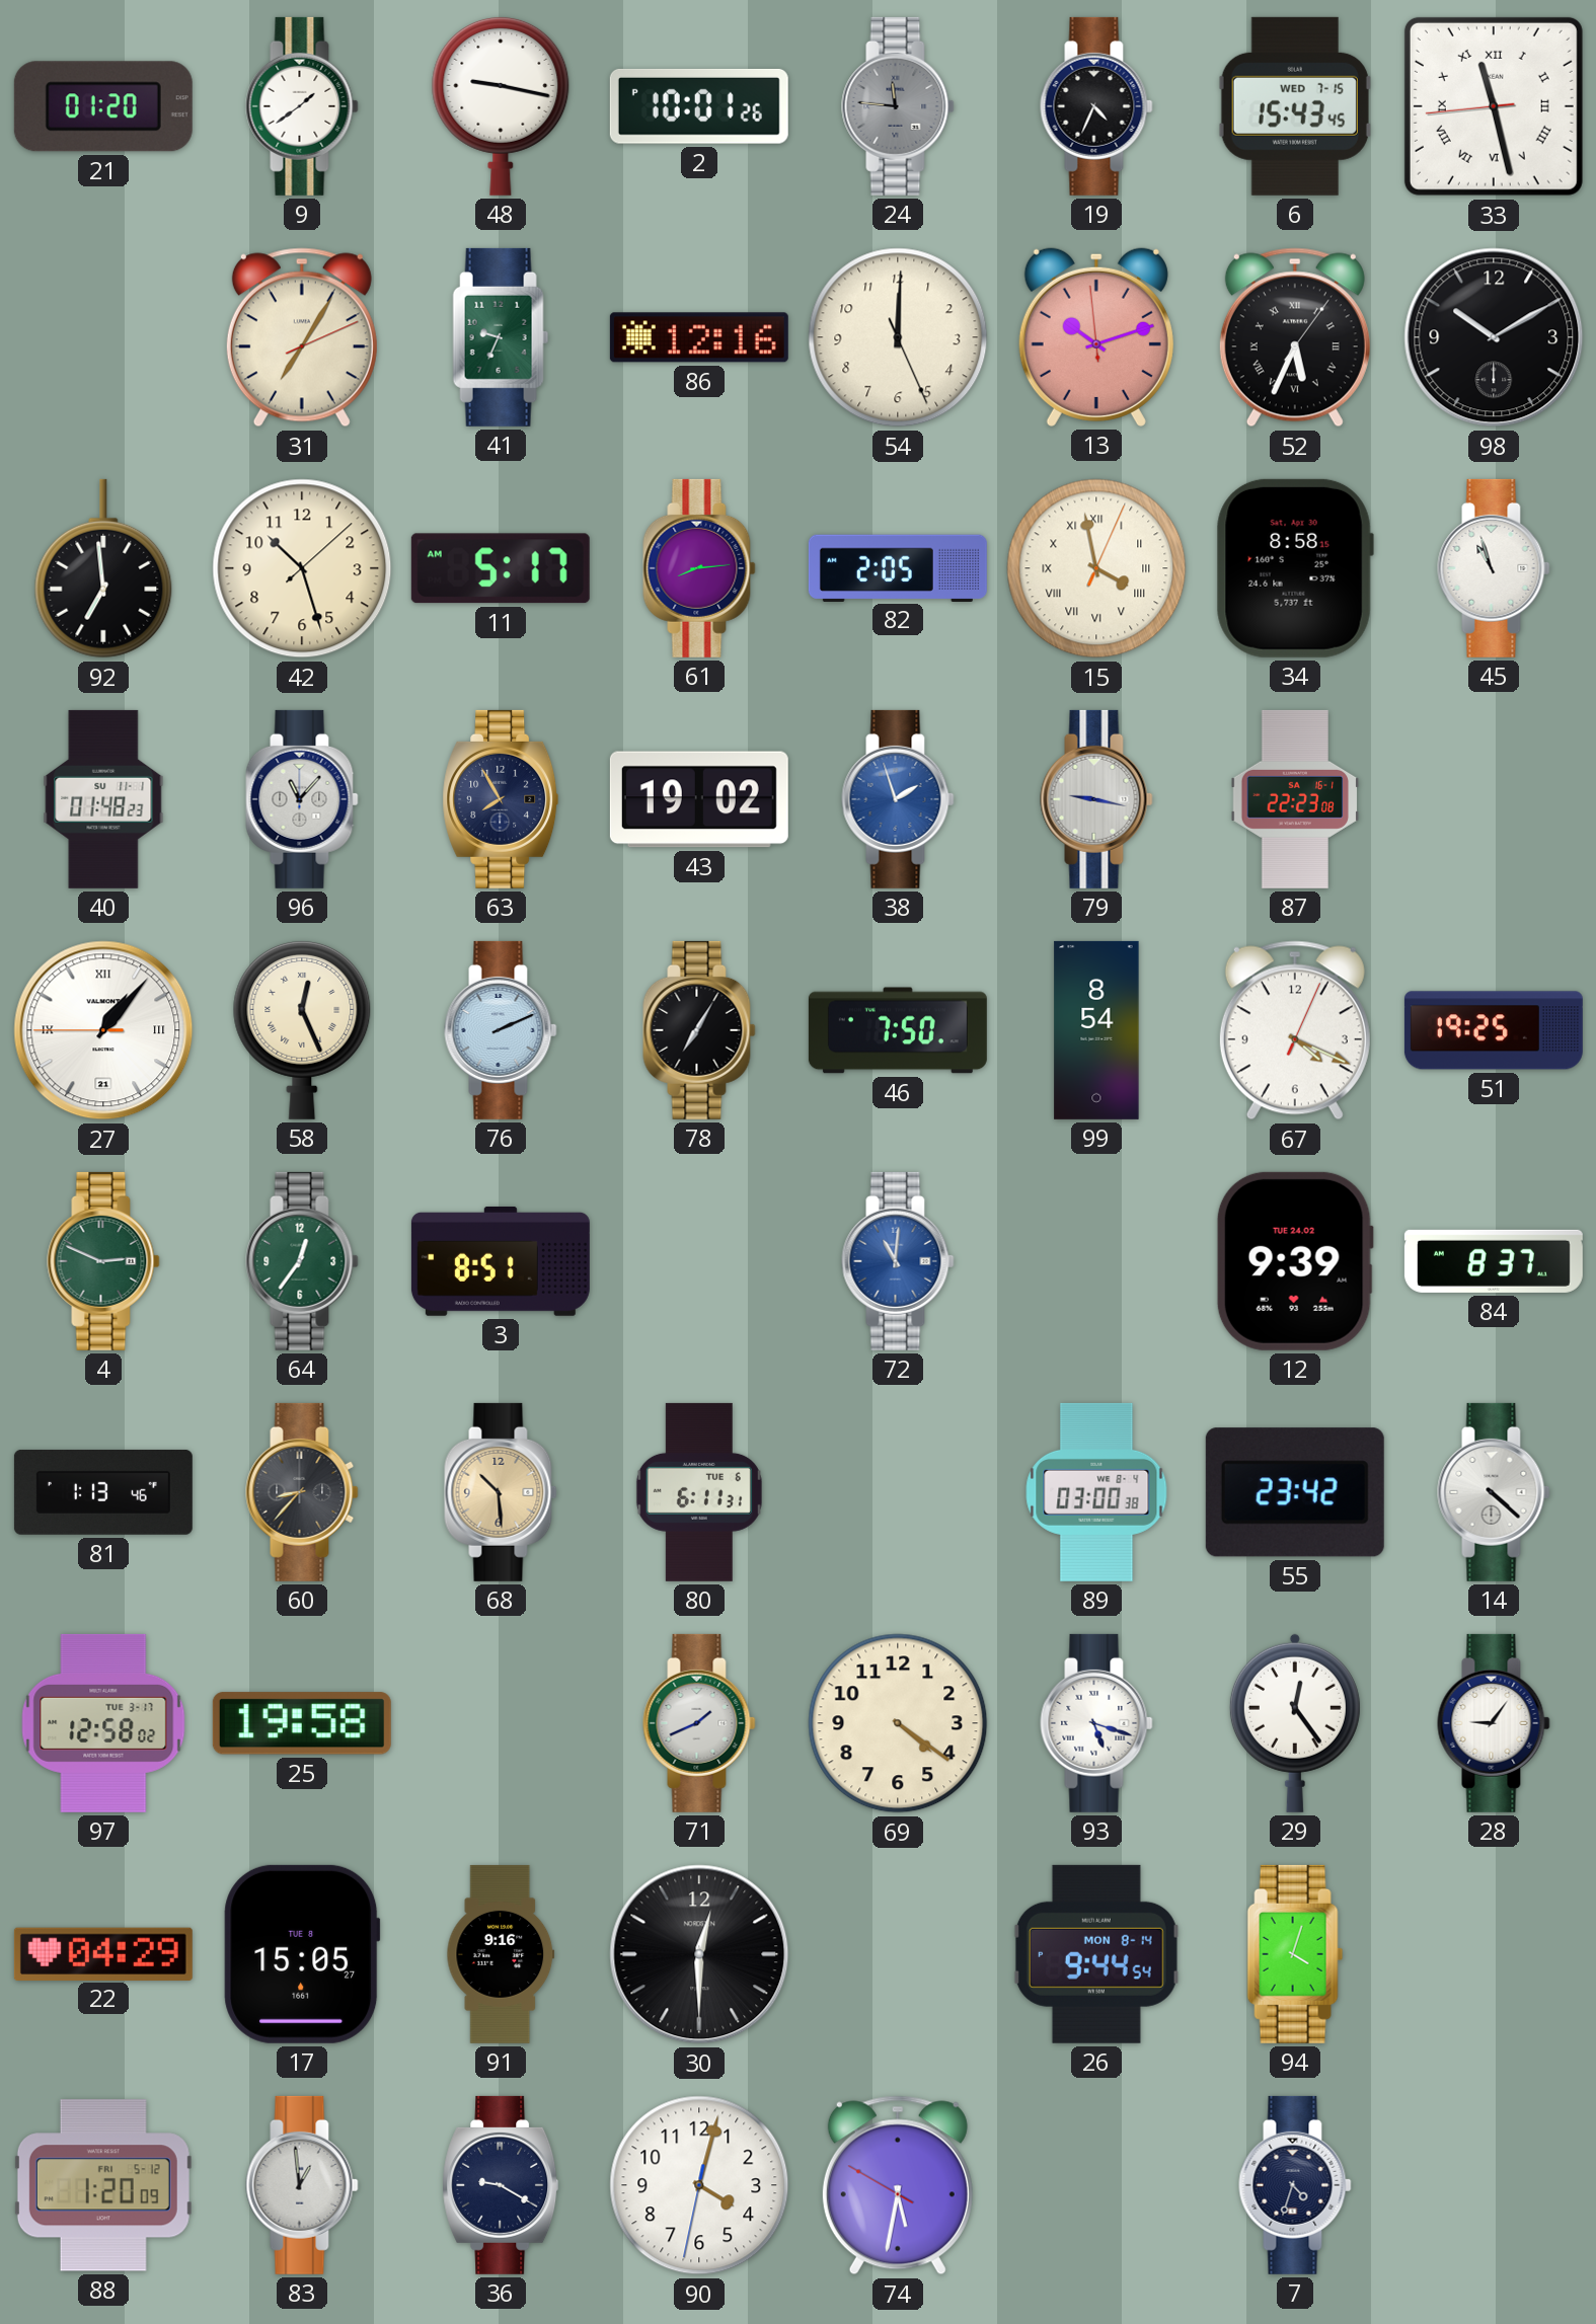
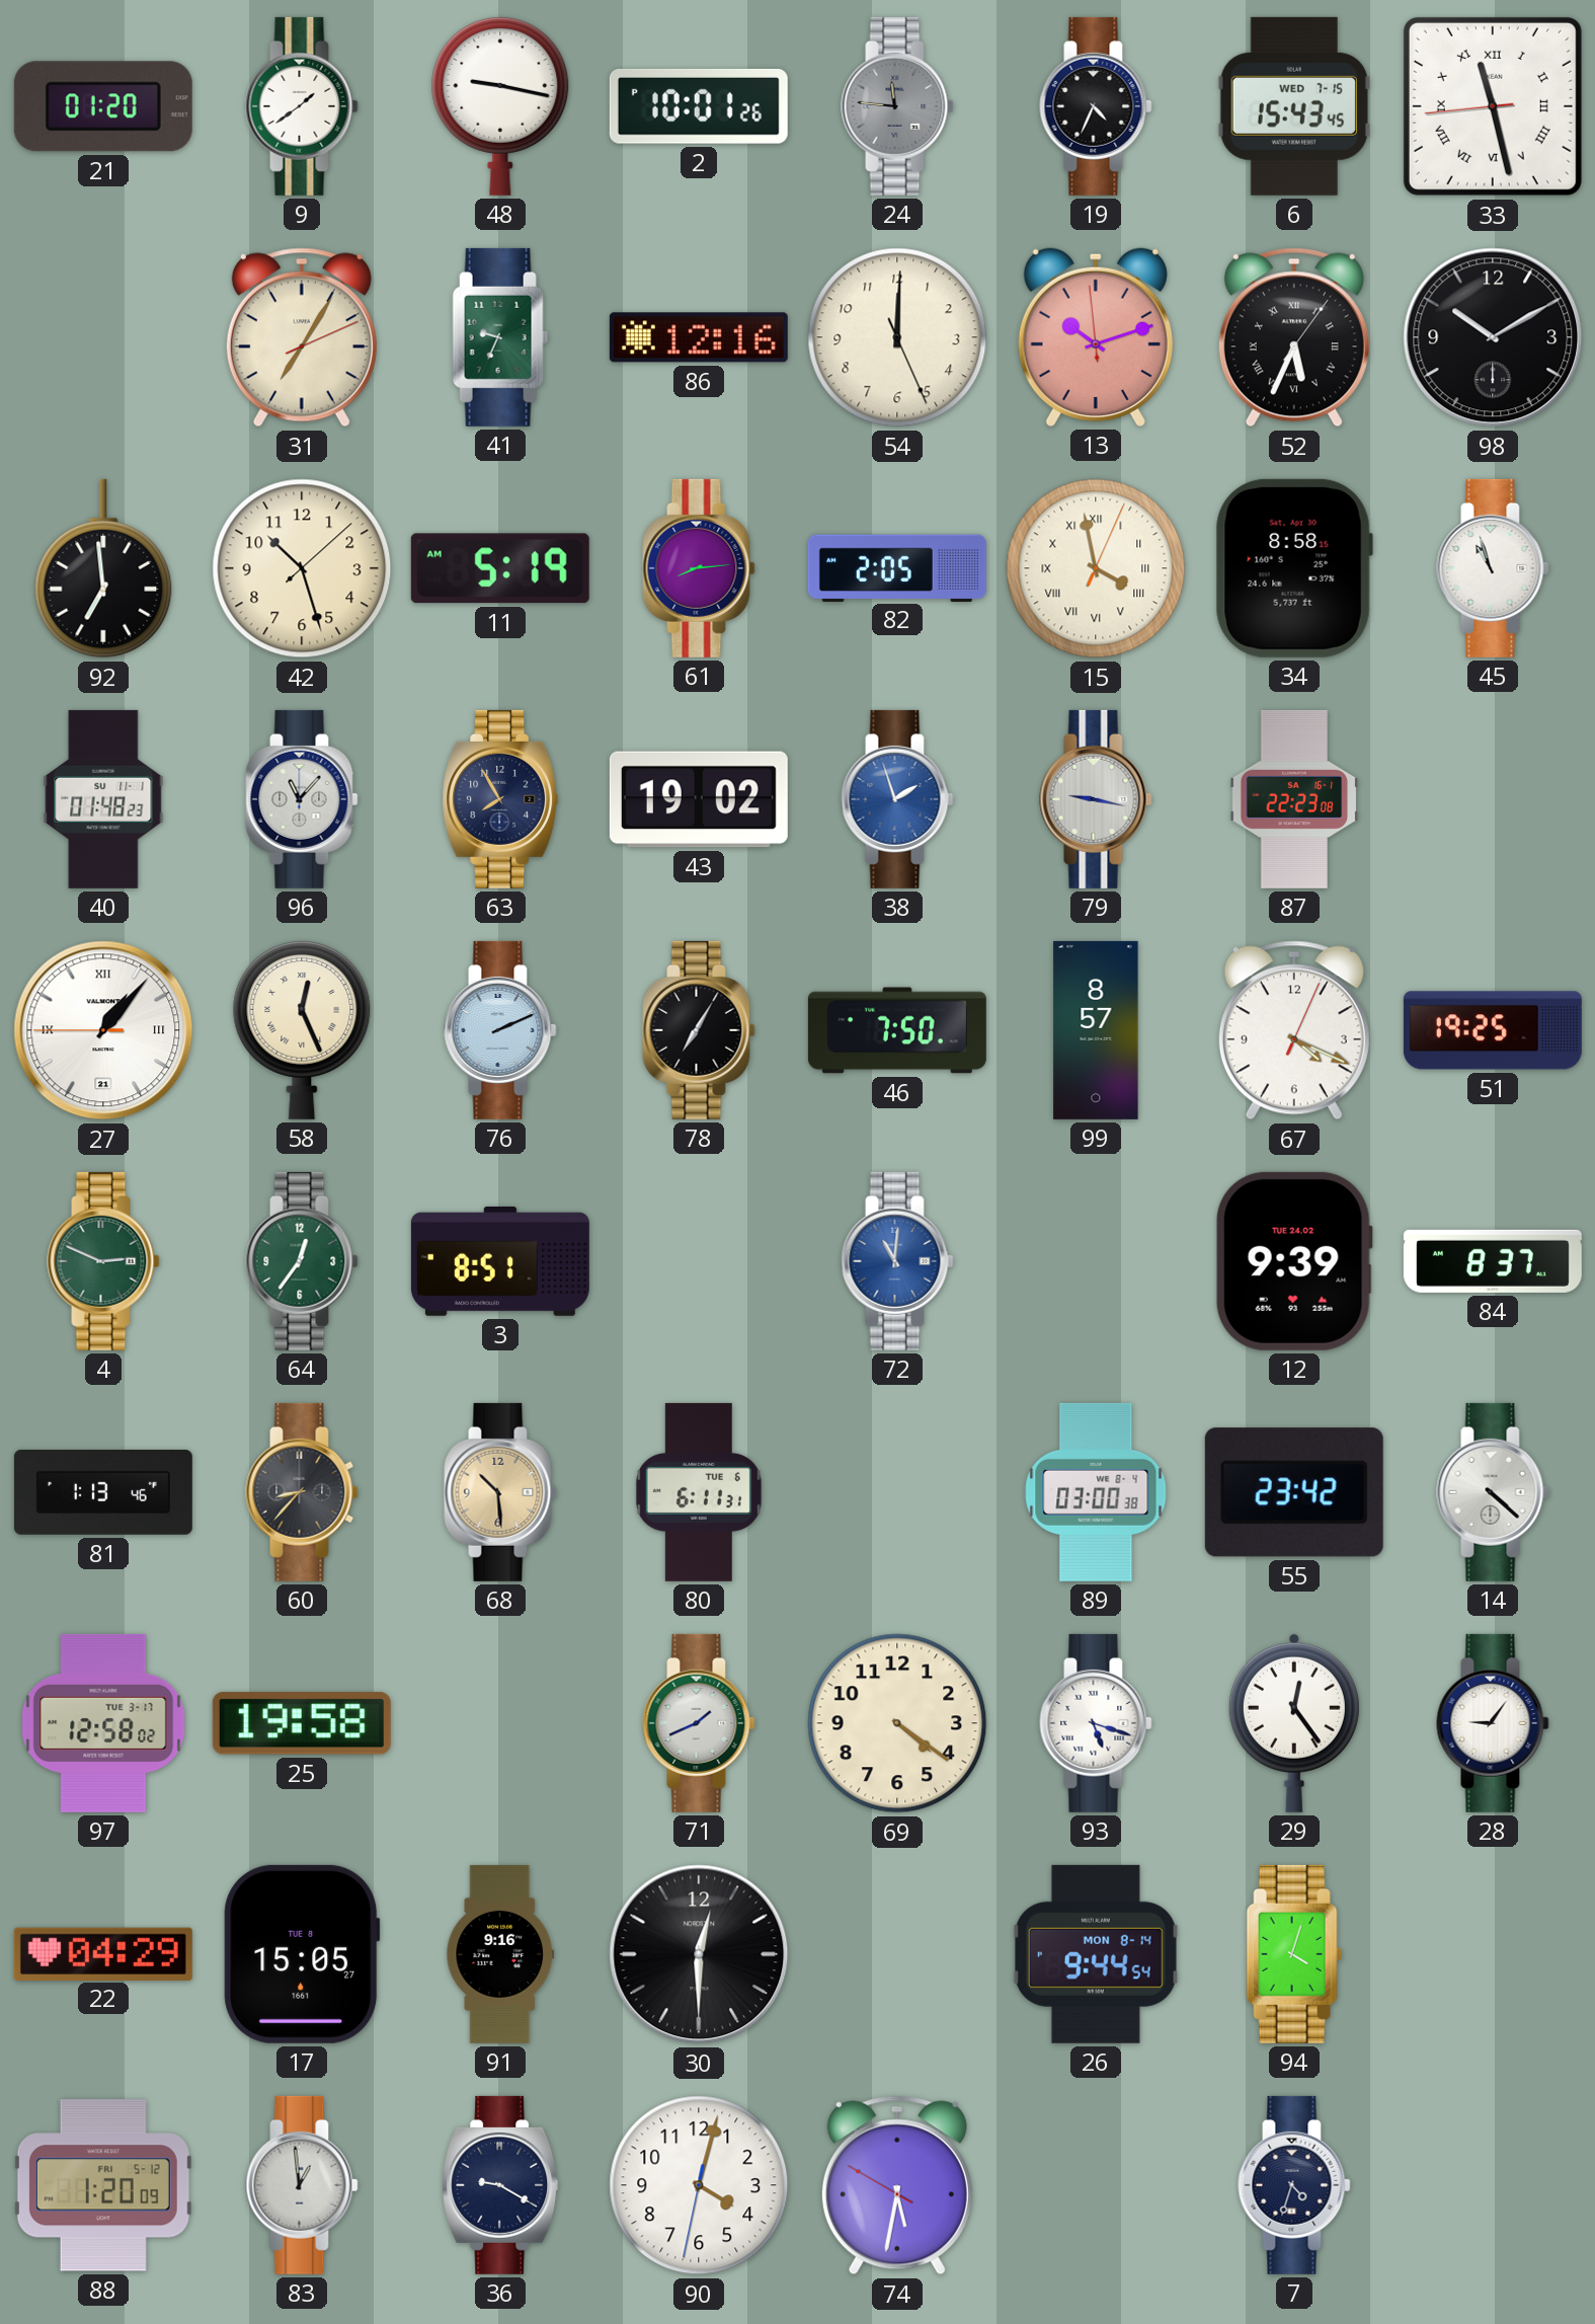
11: 5:17 -> 5:19
99: 8:54 -> 8:57
